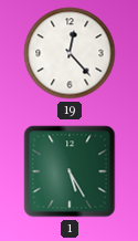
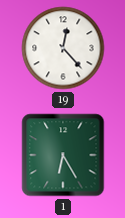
1: 5:25 -> 6:25
